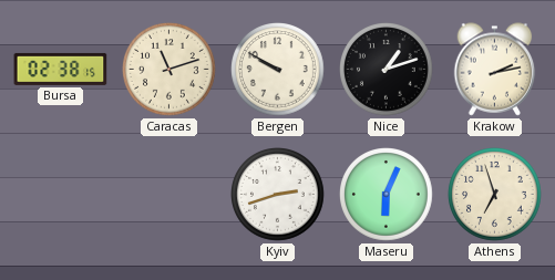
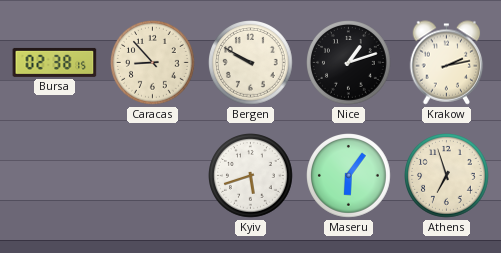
Caracas: 11:12 -> 8:53
Kyiv: 2:42 -> 5:42
Maseru: 6:04 -> 6:06
